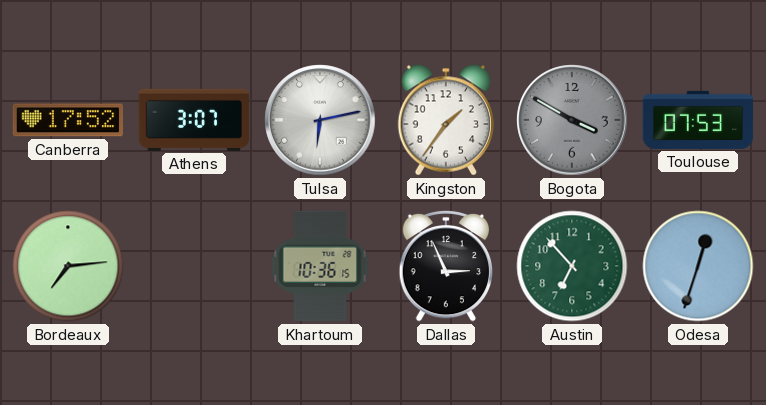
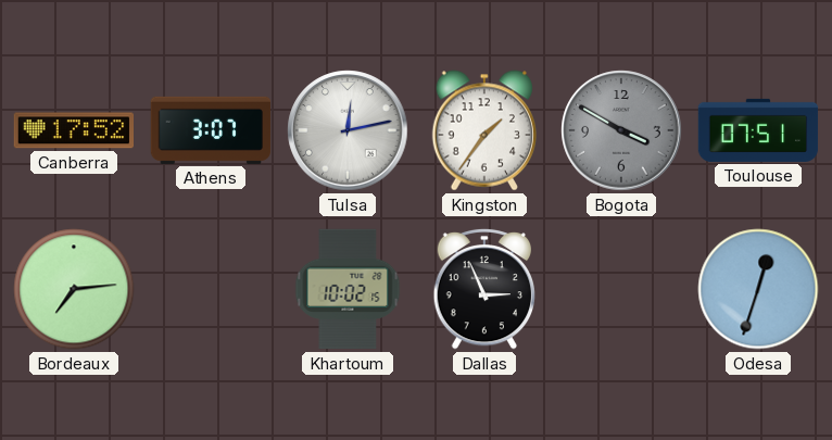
Tulsa: 6:13 -> 12:13
Toulouse: 07:53 -> 07:51
Khartoum: 10:36 -> 10:02
Austin: 6:53 -> none
